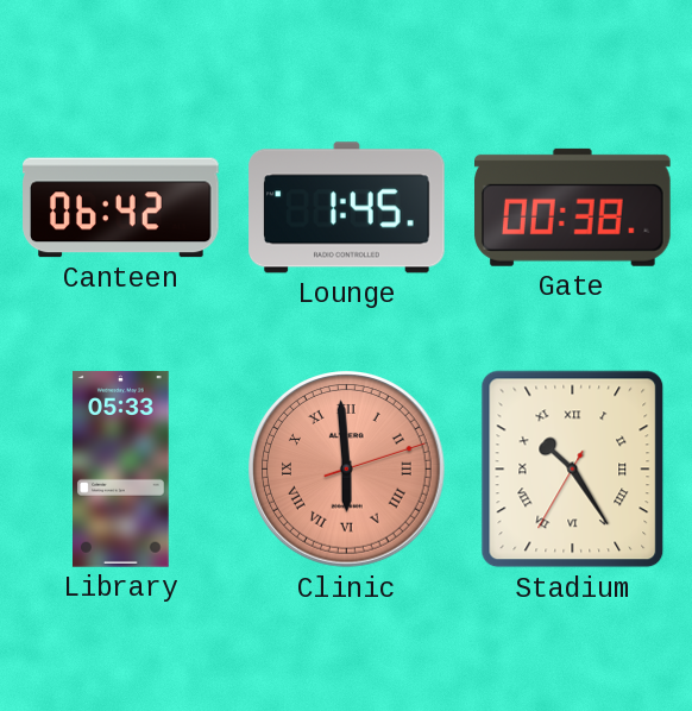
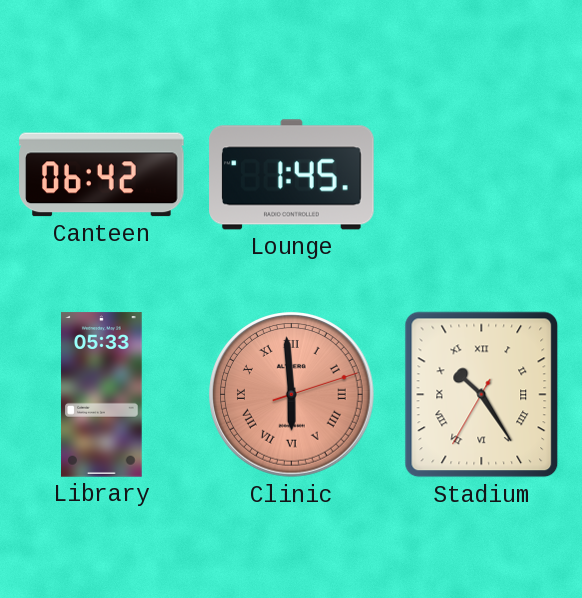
Gate: 00:38 -> none
